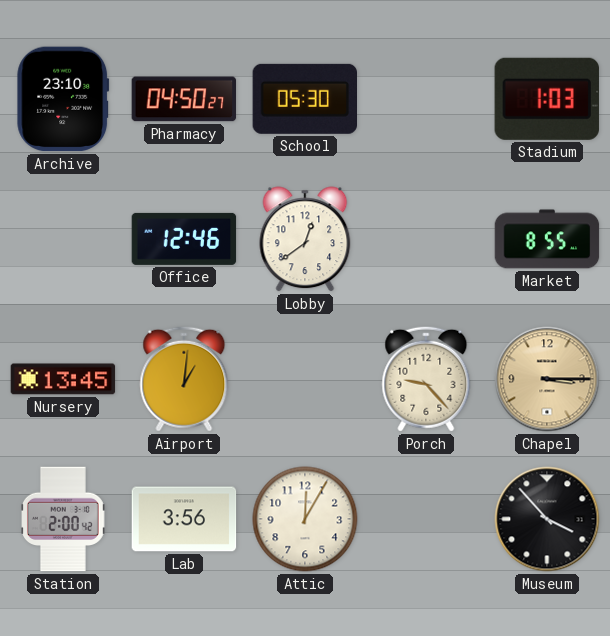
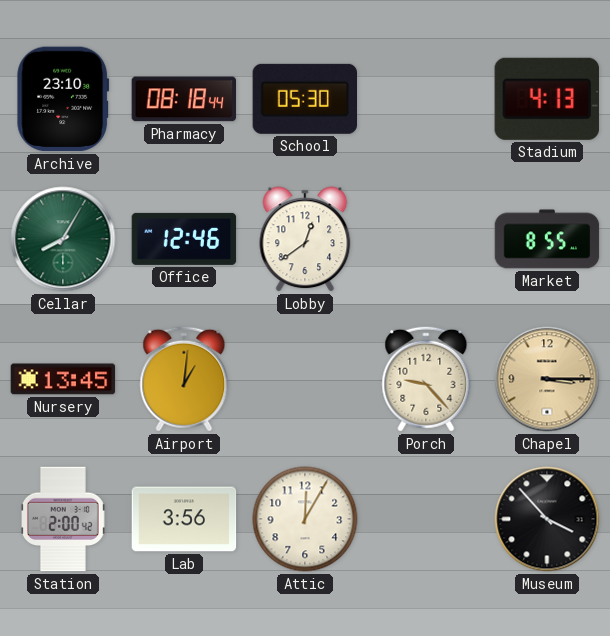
Pharmacy: 04:50 -> 08:18
Stadium: 1:03 -> 4:13
Cellar: none -> 8:05
